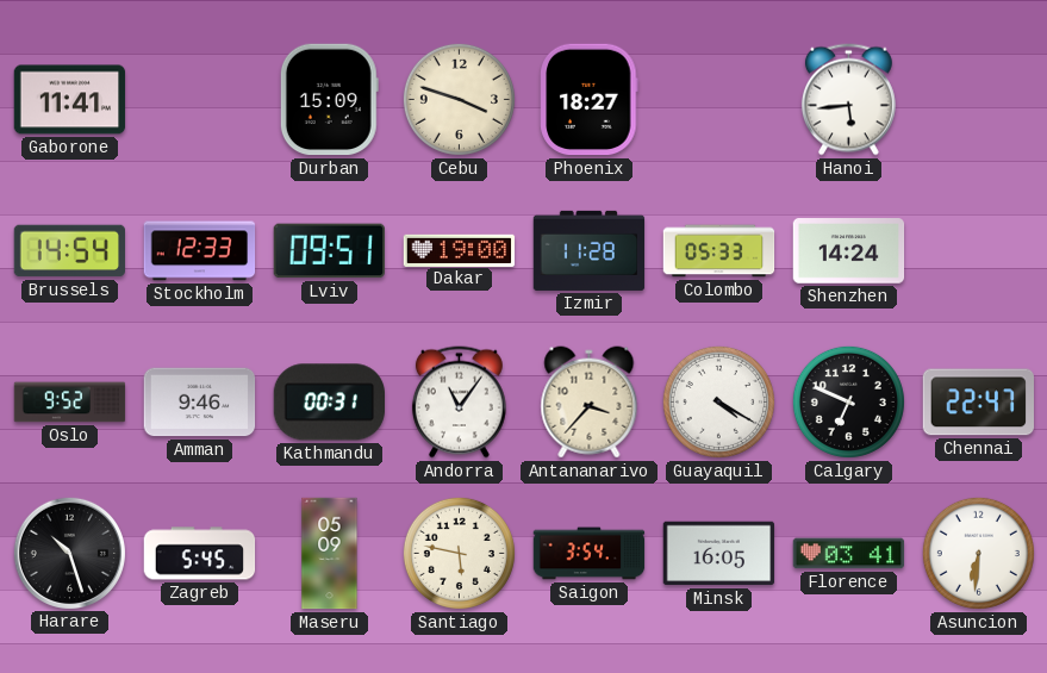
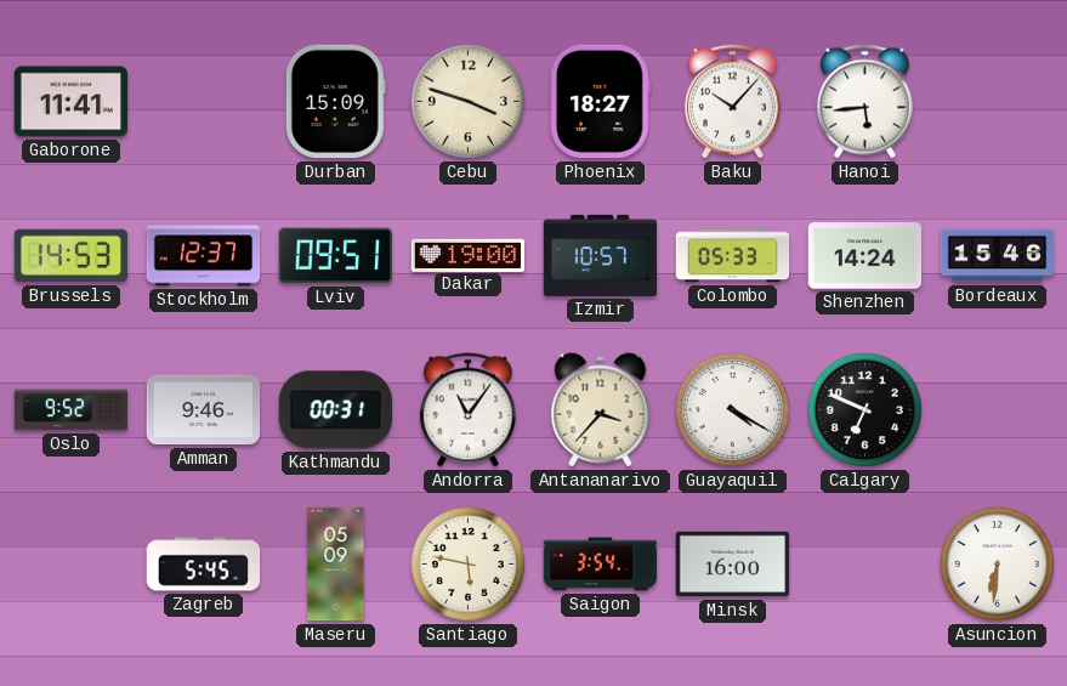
Baku: none -> 10:07
Brussels: 14:54 -> 14:53
Stockholm: 12:33 -> 12:37
Izmir: 11:28 -> 10:57
Bordeaux: none -> 15:46
Chennai: 22:47 -> none
Harare: 10:27 -> none
Minsk: 16:05 -> 16:00
Florence: 03:41 -> none
